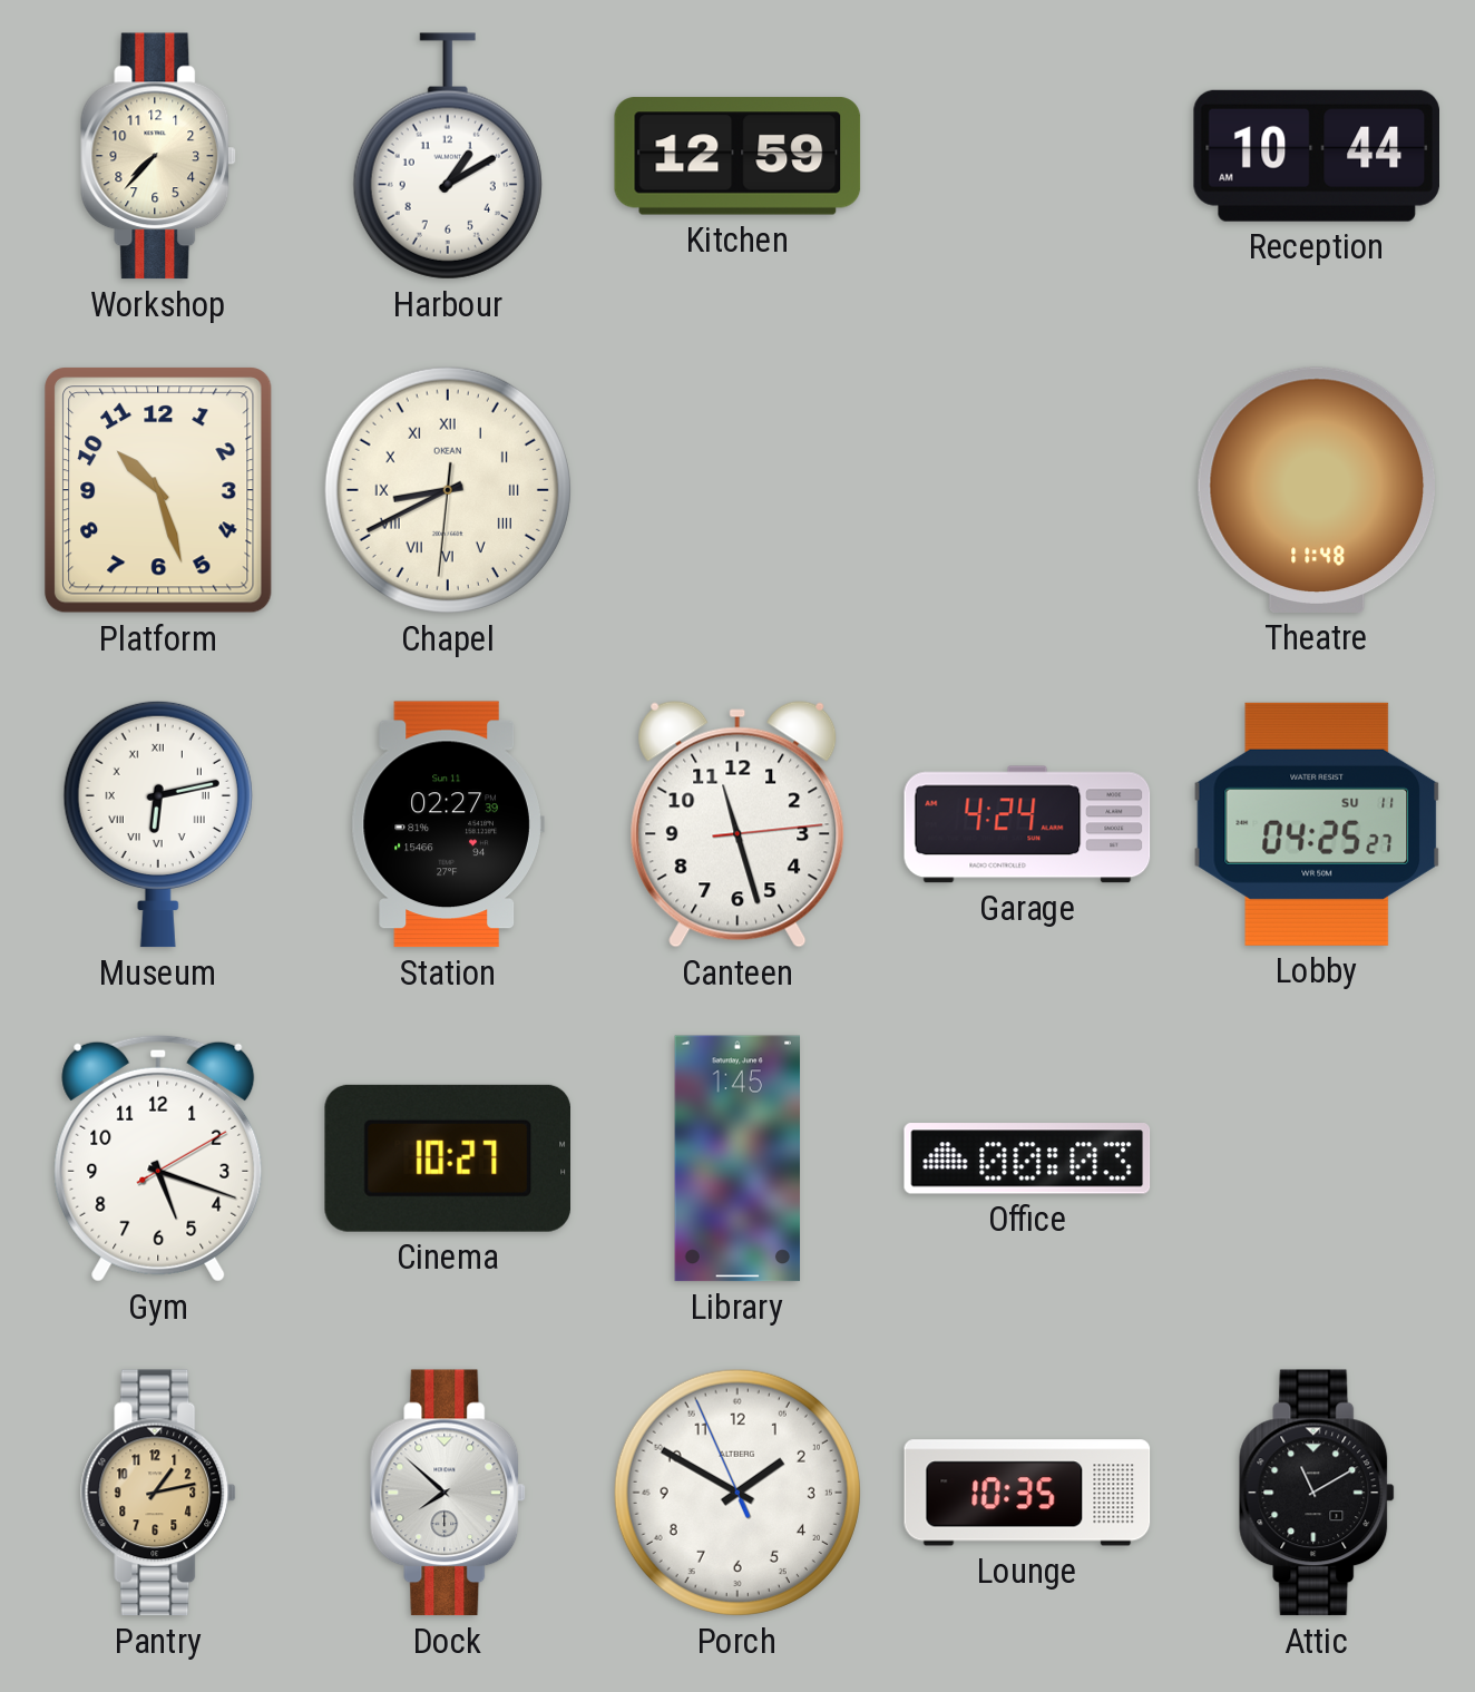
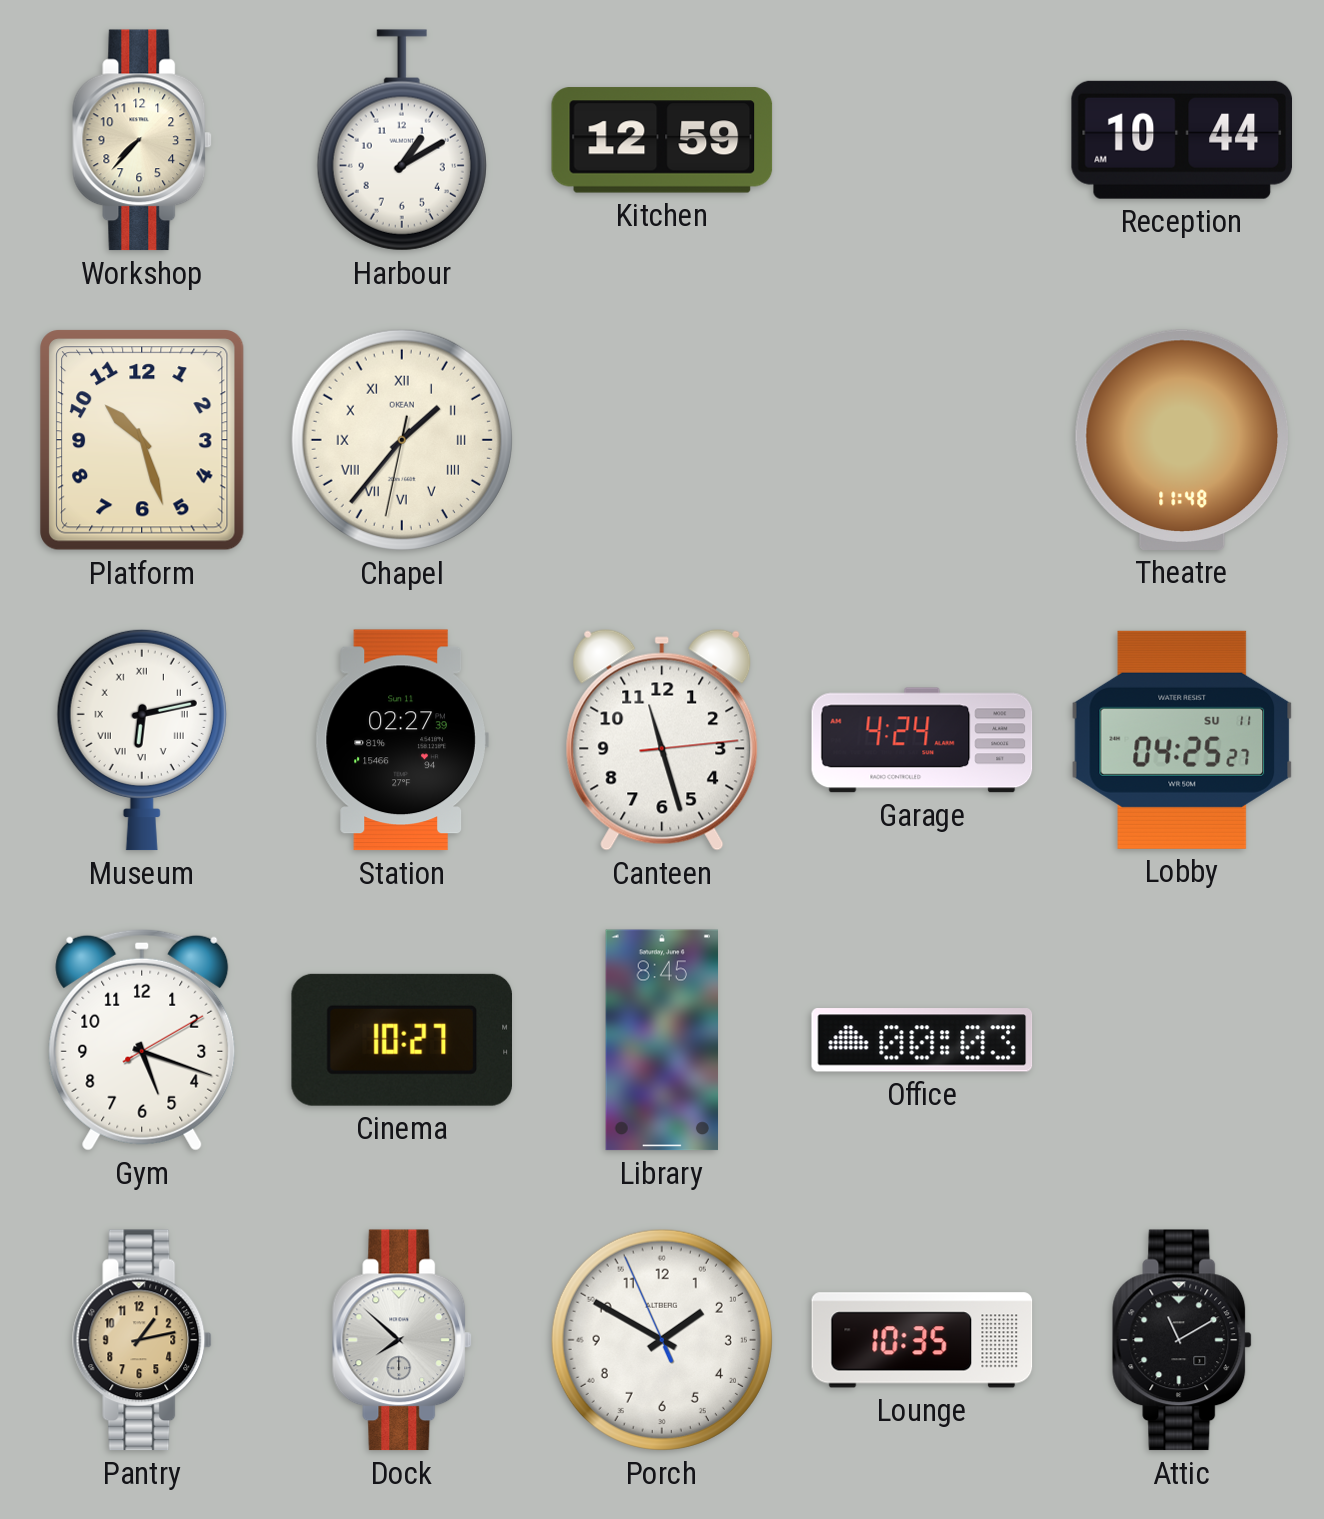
Chapel: 8:40 -> 1:36
Library: 1:45 -> 8:45
